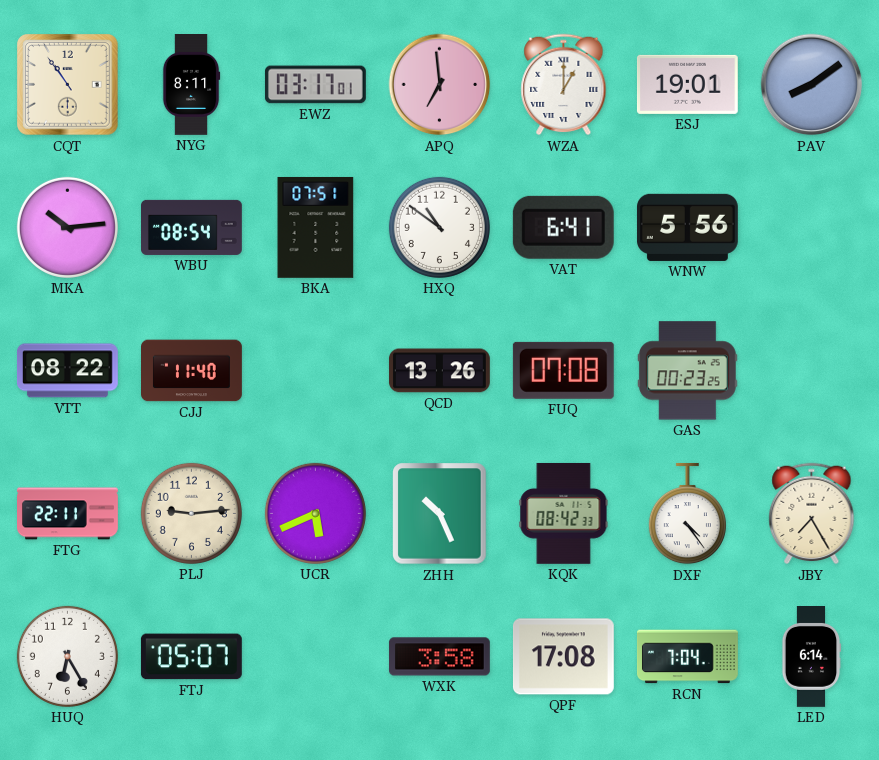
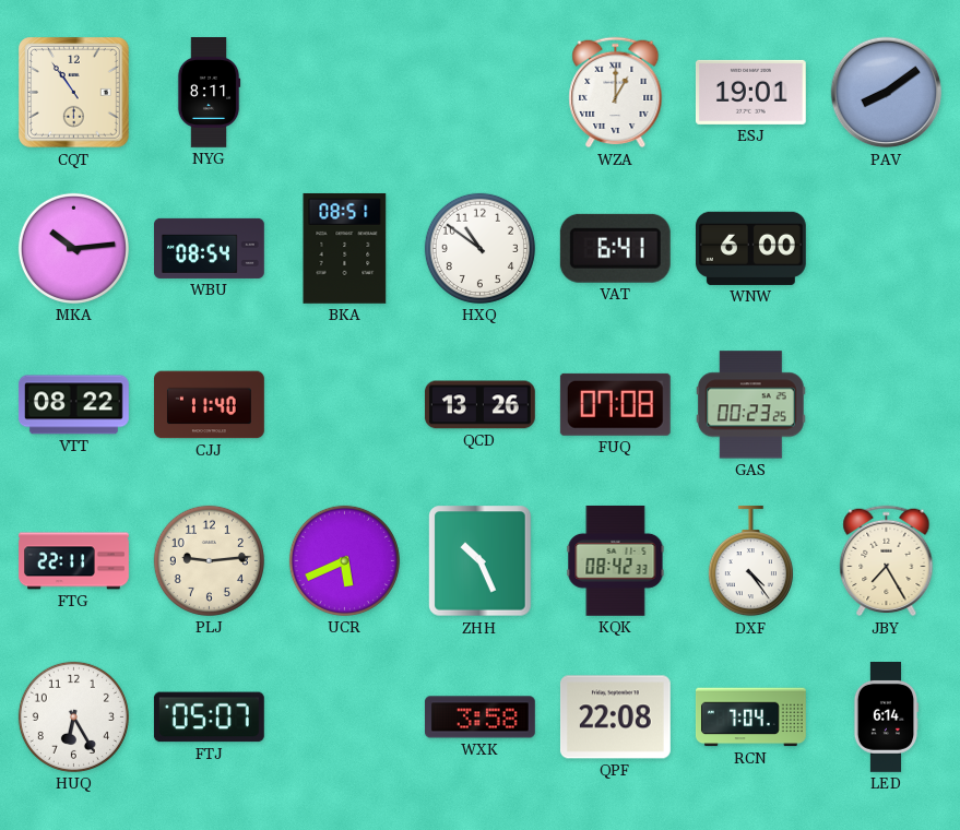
EWZ: 03:17 -> none
APQ: 6:59 -> none
BKA: 07:51 -> 08:51
WNW: 5:56 -> 6:00
QPF: 17:08 -> 22:08
